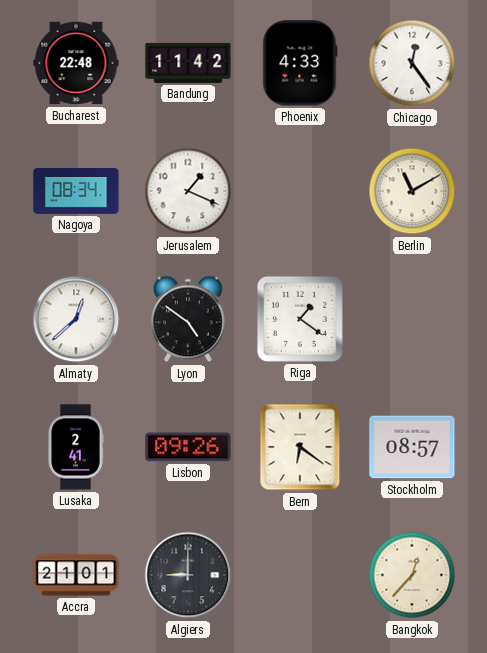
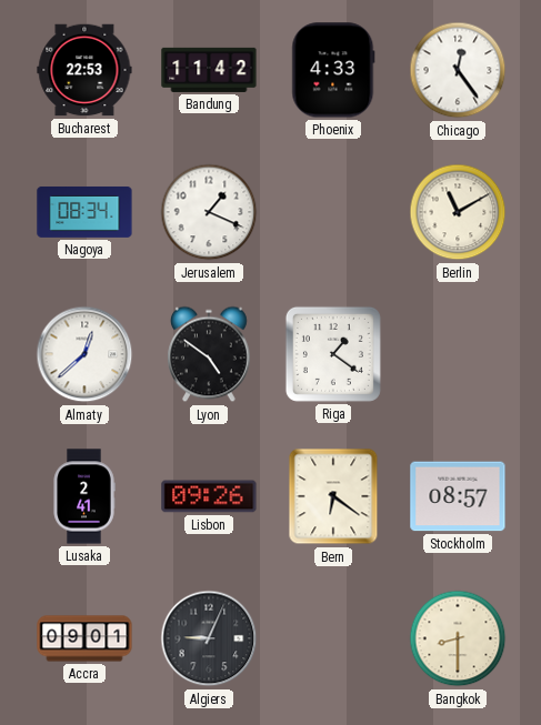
Bucharest: 22:48 -> 22:53
Accra: 21:01 -> 09:01
Algiers: 9:00 -> 9:04
Bangkok: 12:37 -> 8:30
